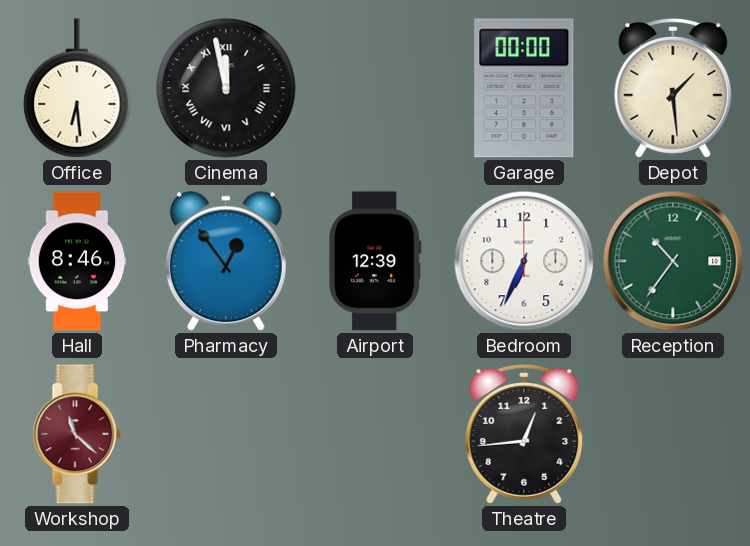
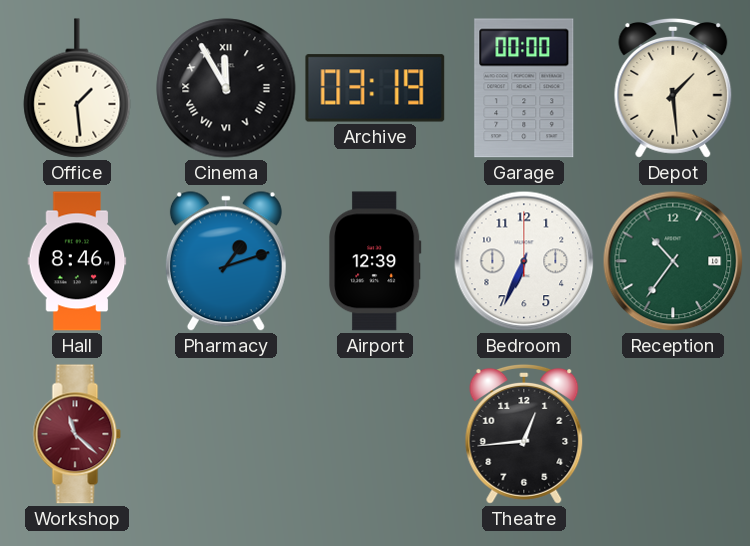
Office: 6:29 -> 1:29
Cinema: 11:58 -> 11:55
Archive: none -> 03:19
Pharmacy: 12:54 -> 1:12
